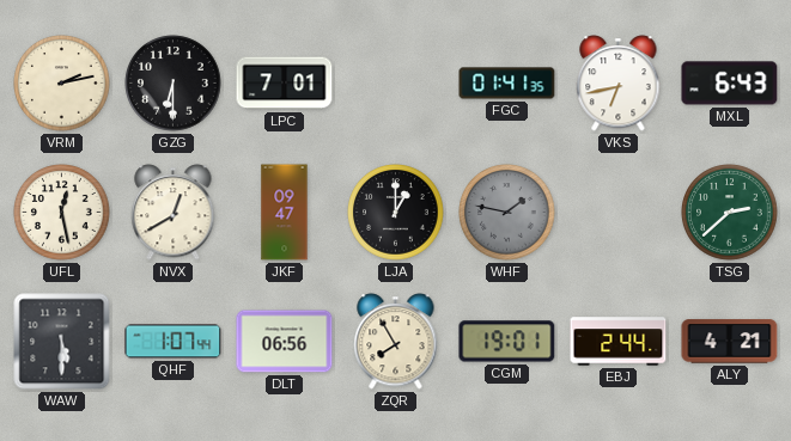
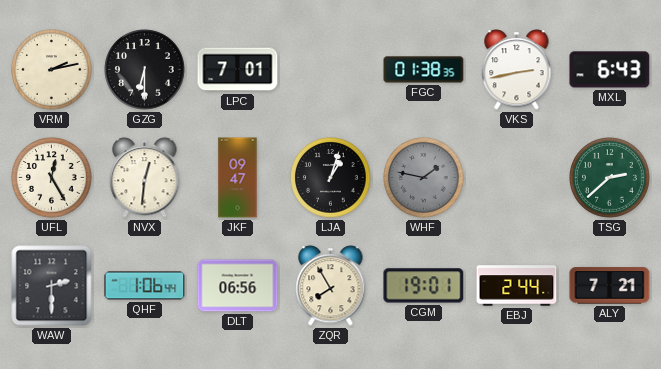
FGC: 01:41 -> 01:38
VKS: 6:43 -> 2:43
UFL: 12:28 -> 12:25
NVX: 12:40 -> 12:31
LJA: 1:00 -> 1:03
WAW: 5:30 -> 2:30
QHF: 1:07 -> 1:06
ALY: 4:21 -> 7:21
